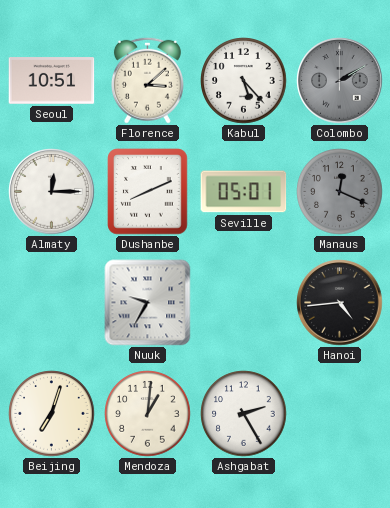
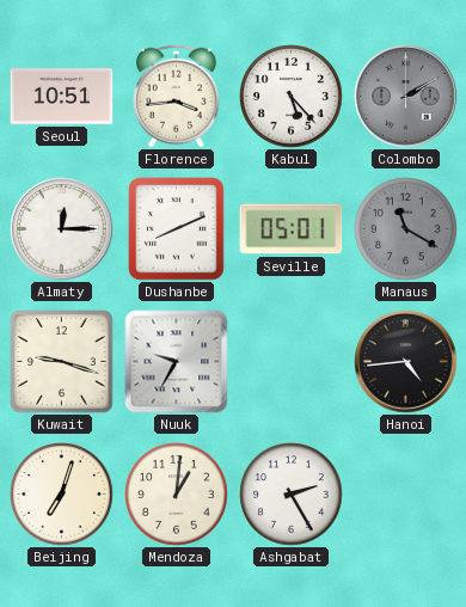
Florence: 3:08 -> 3:44
Manaus: 12:19 -> 11:20
Kuwait: none -> 9:18
